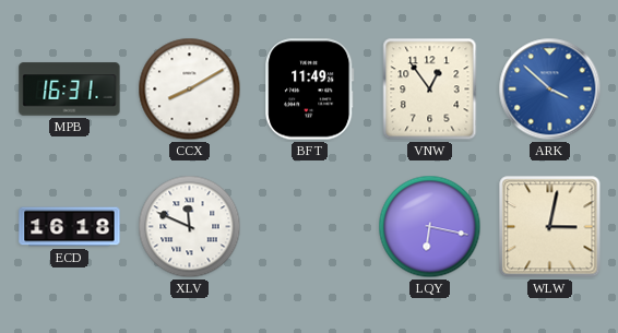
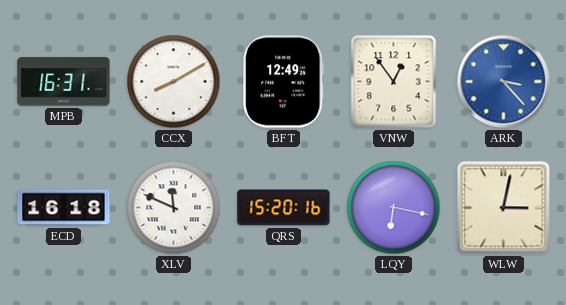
BFT: 11:49 -> 12:49
ARK: 3:52 -> 3:23
QRS: none -> 15:20
